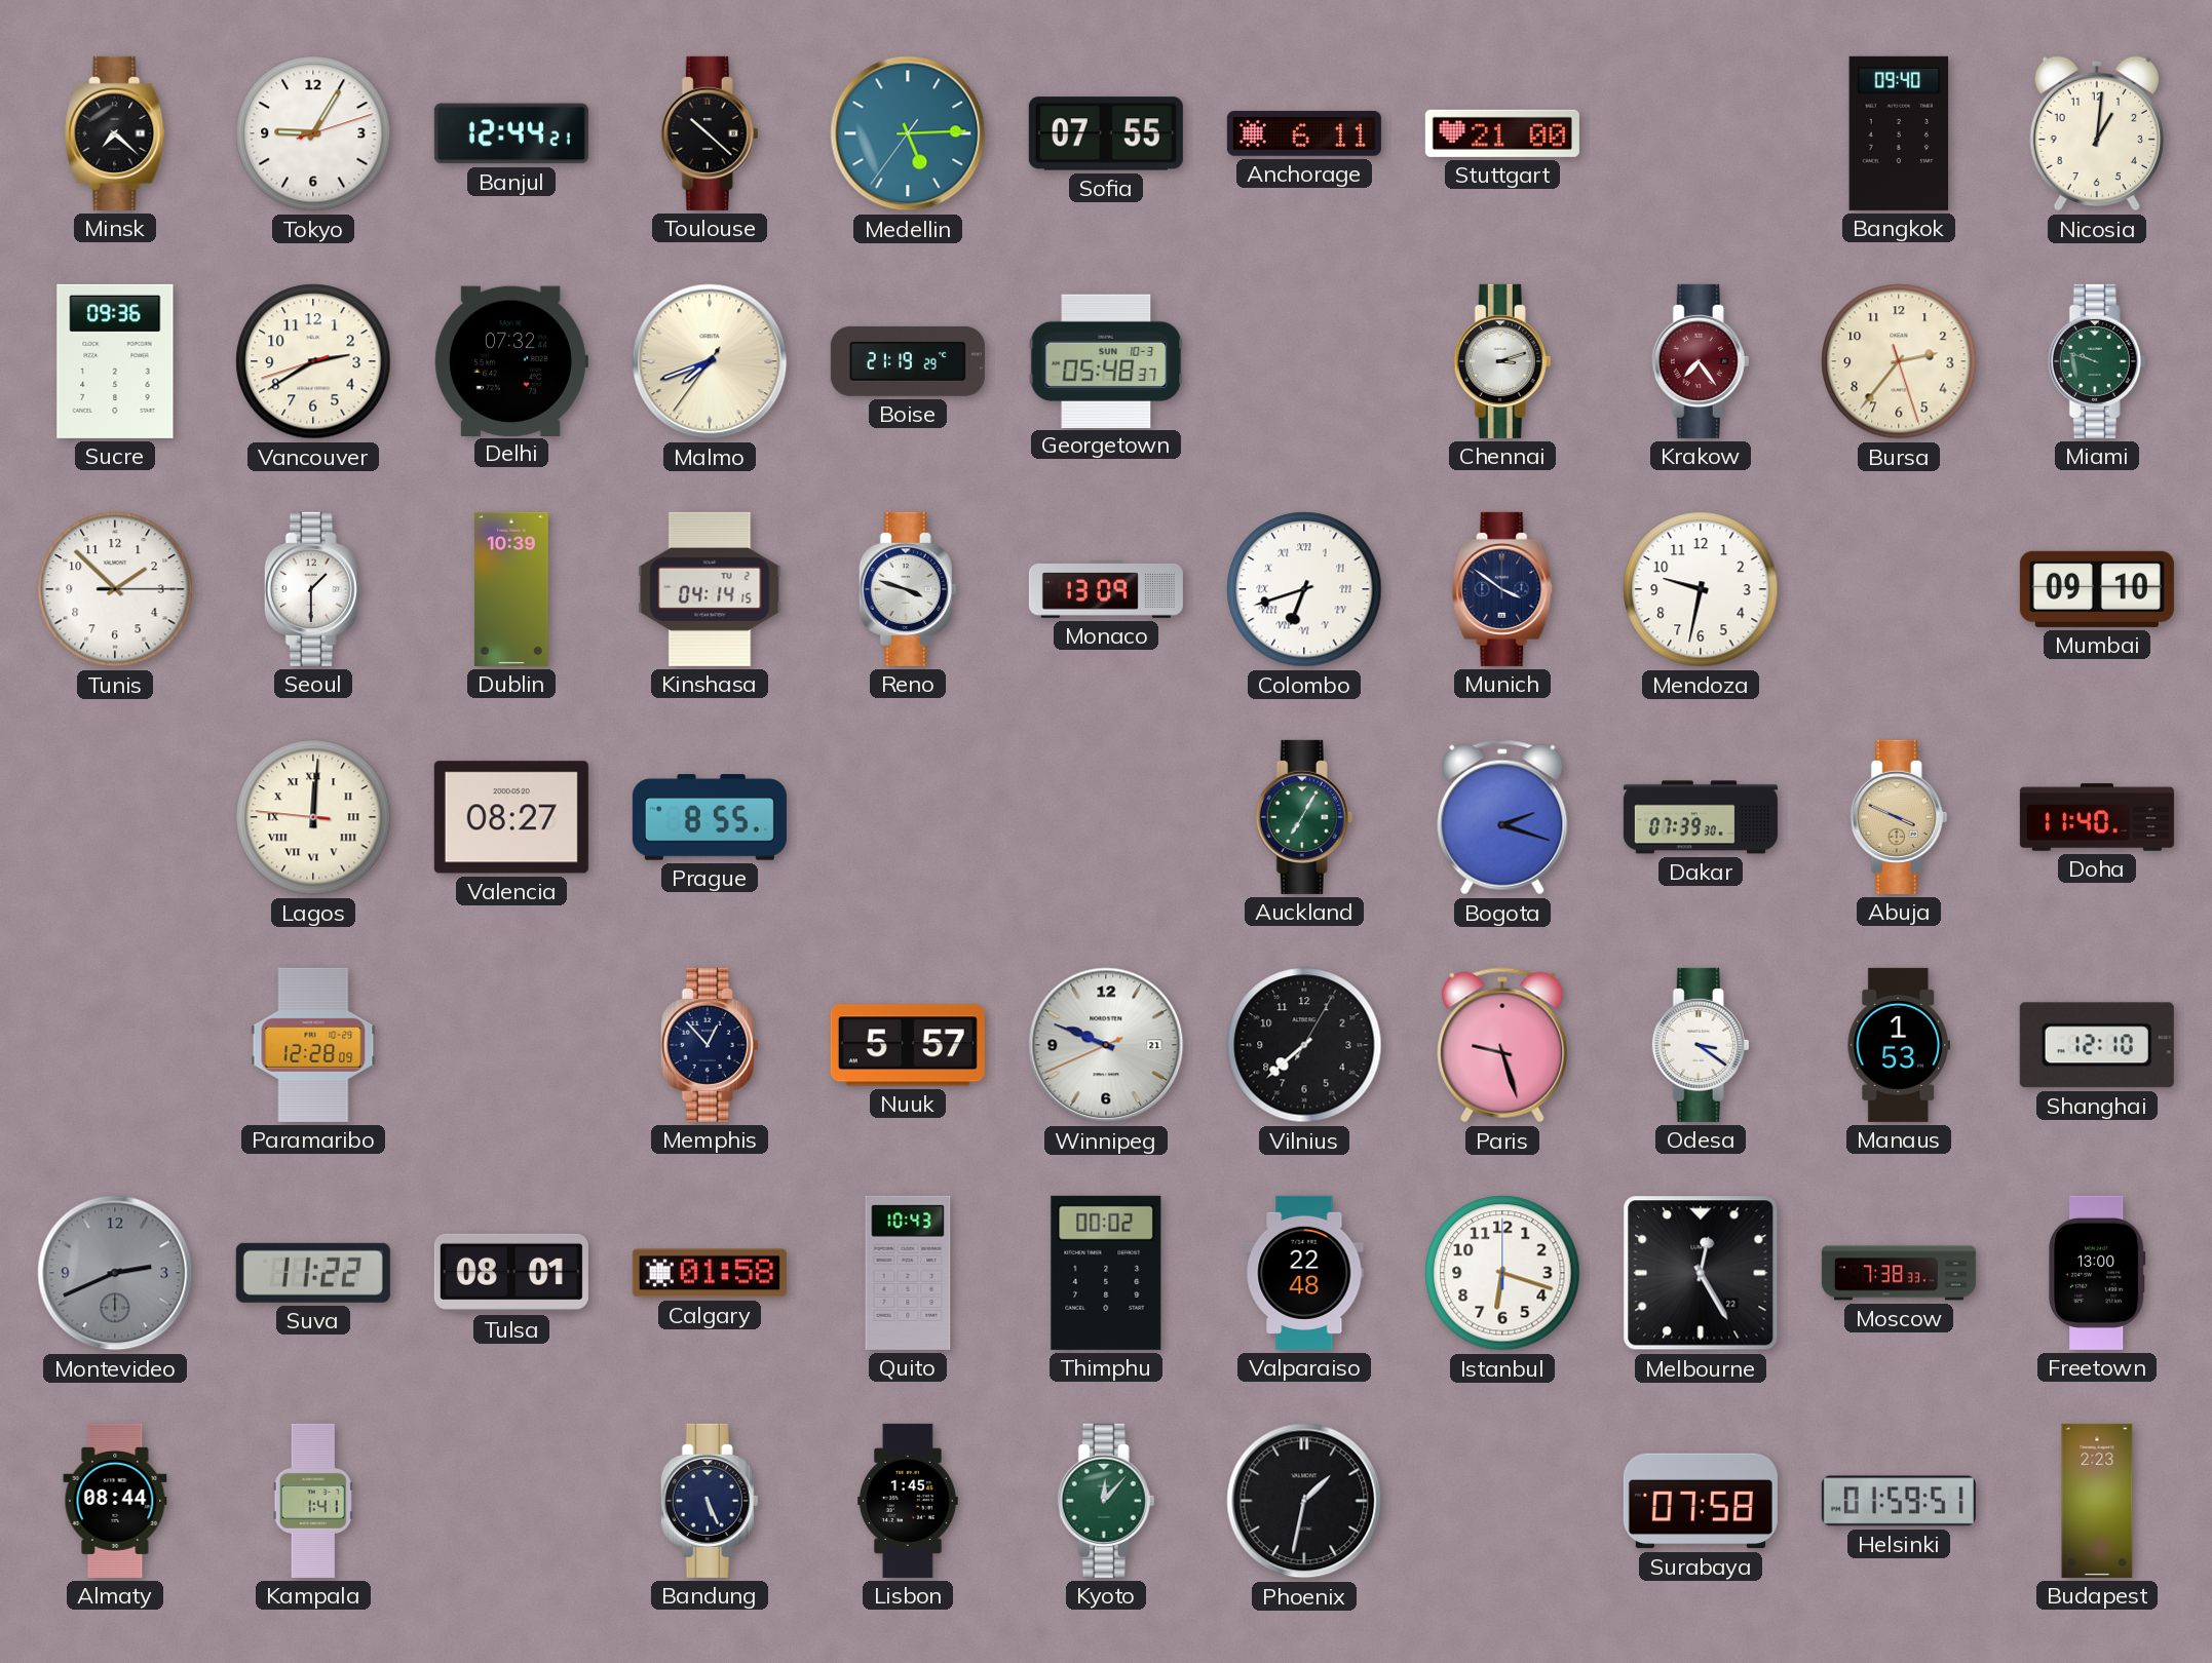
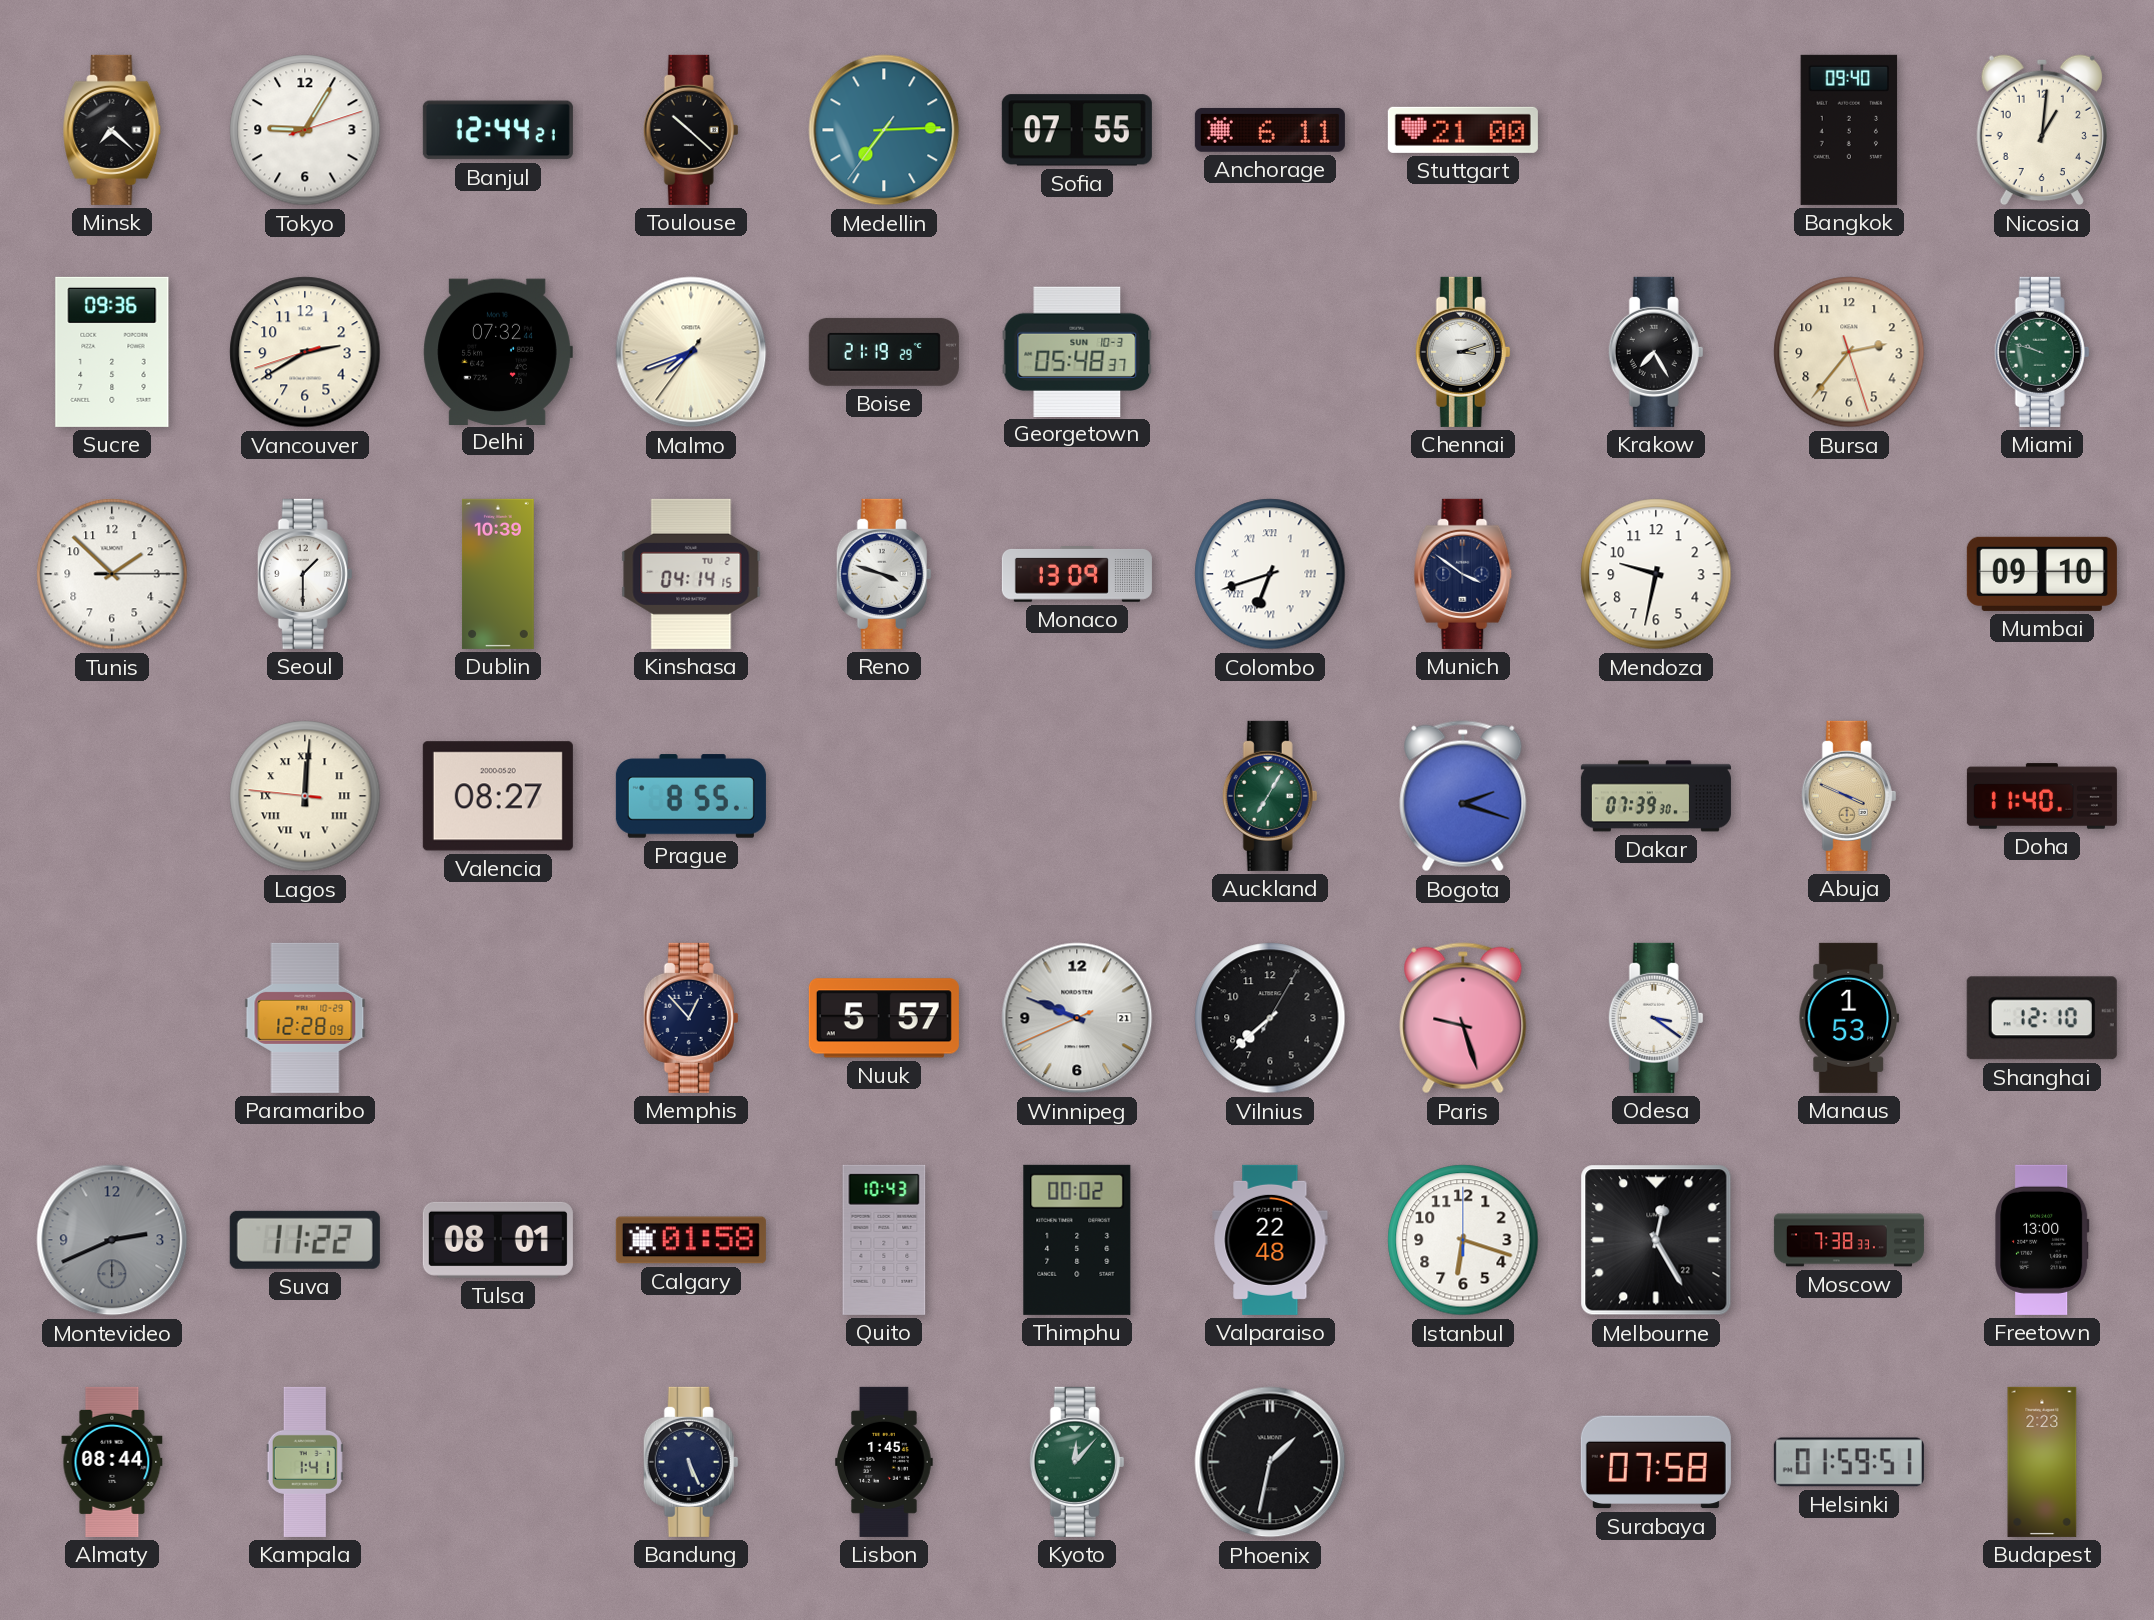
Medellin: 5:14 -> 7:14
Krakow: 7:24 -> 7:25
Krakow dial: burgundy -> black
